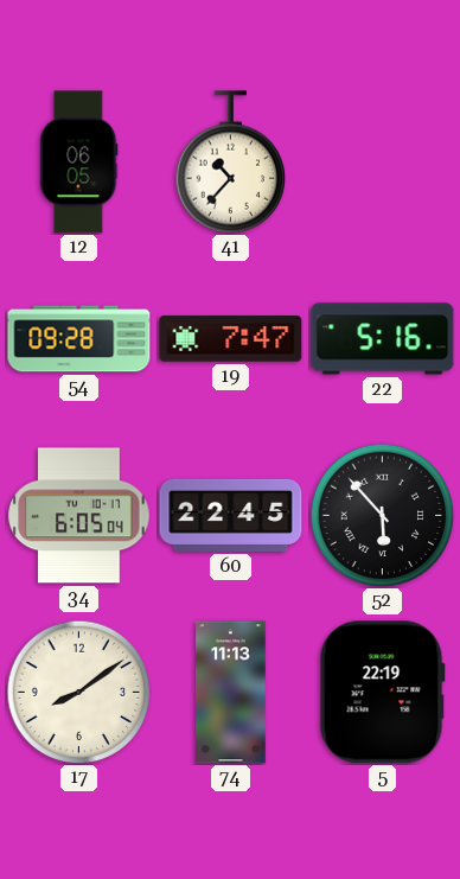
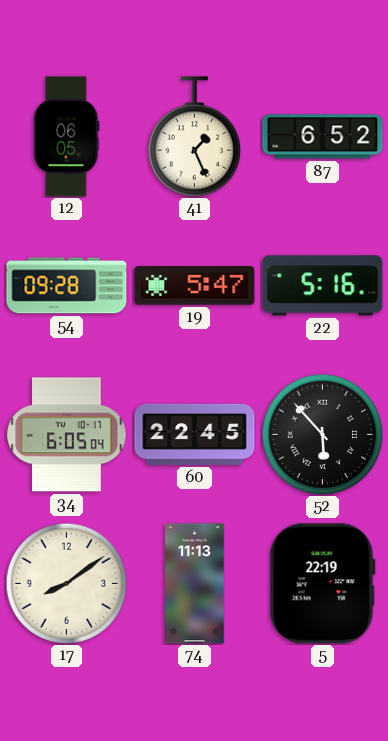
41: 10:37 -> 1:26
87: none -> 6:52
19: 7:47 -> 5:47
